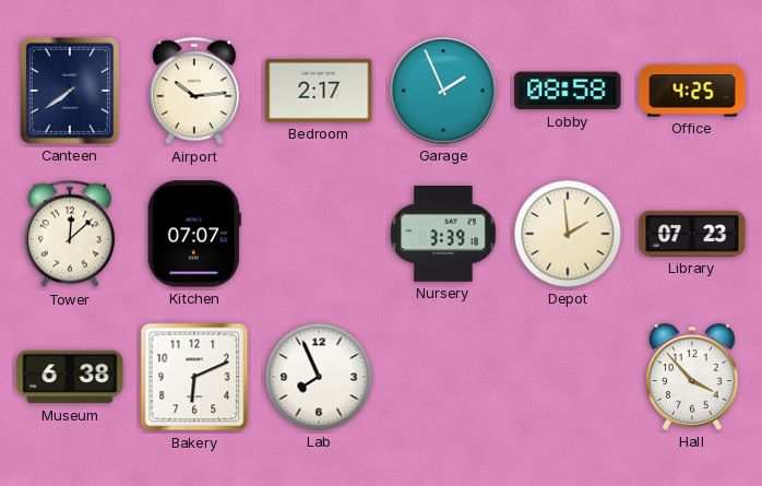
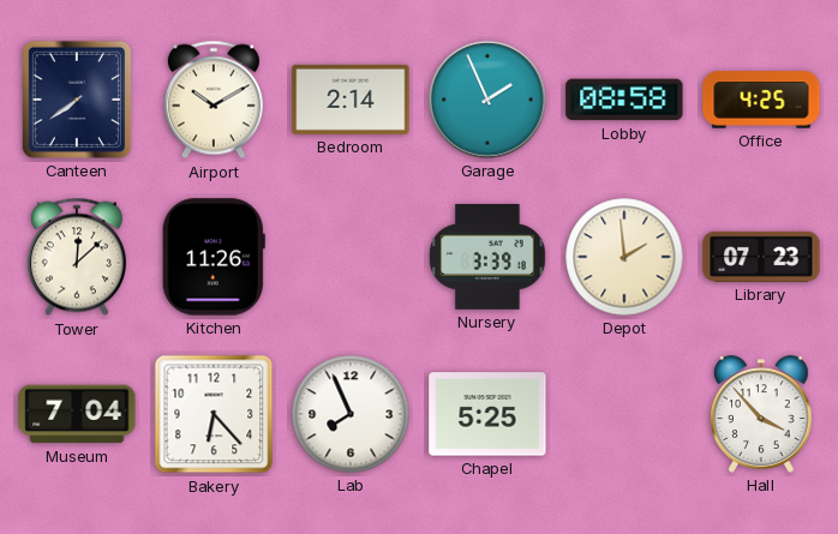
Airport: 10:14 -> 10:10
Bedroom: 2:17 -> 2:14
Kitchen: 07:07 -> 11:26
Museum: 6:38 -> 7:04
Bakery: 6:11 -> 6:23
Chapel: none -> 5:25
